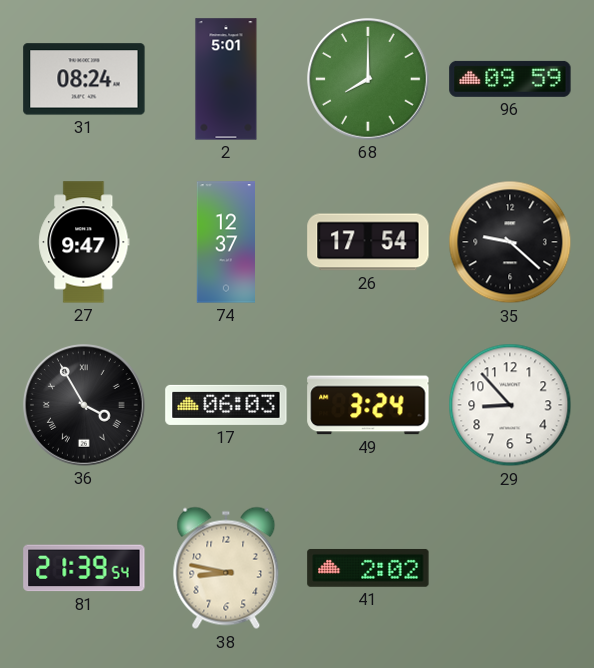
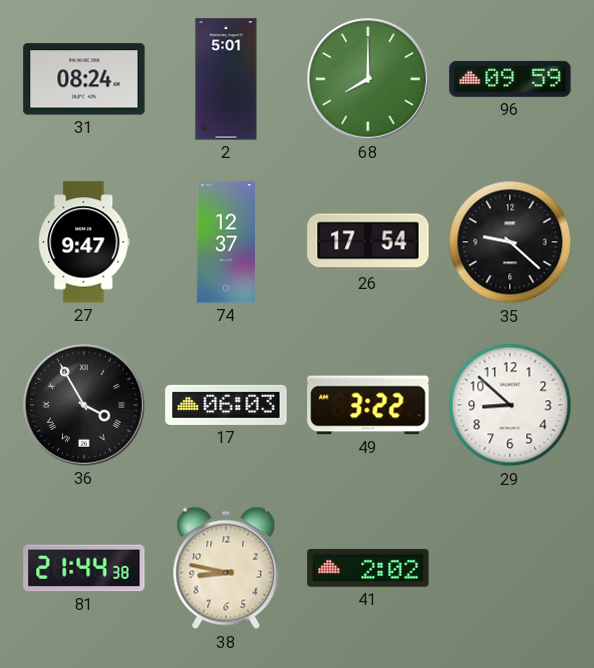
49: 3:24 -> 3:22
29: 8:53 -> 8:52
81: 21:39 -> 21:44
